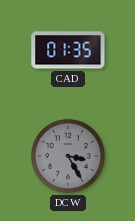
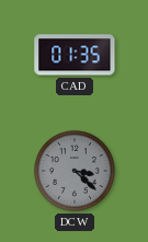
DCW: 3:25 -> 3:22
